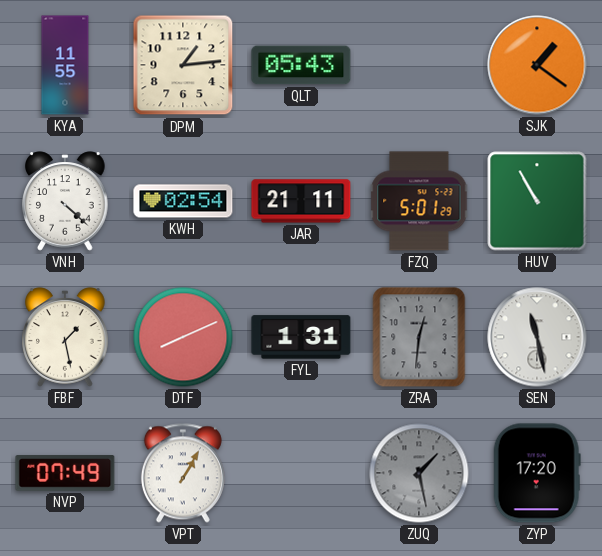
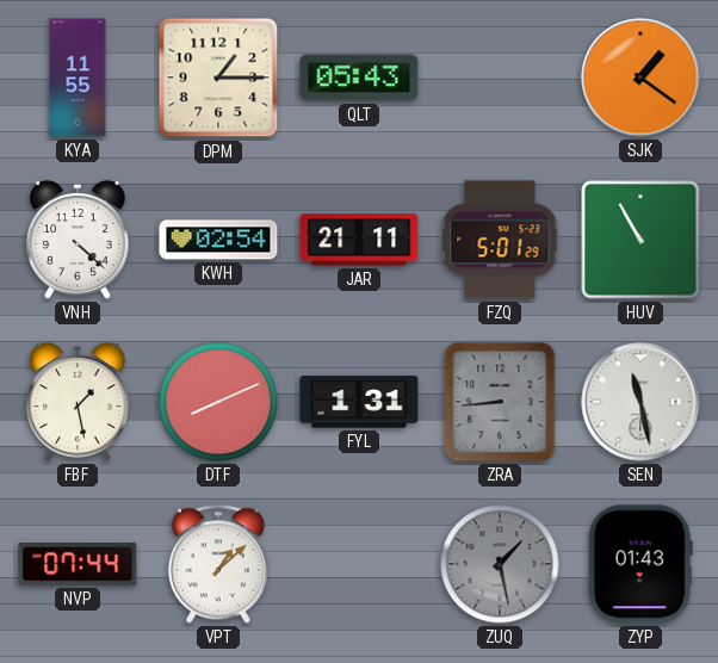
DPM: 1:14 -> 1:15
ZRA: 12:31 -> 8:44
NVP: 07:49 -> 07:44
VPT: 1:05 -> 1:08
ZYP: 17:20 -> 01:43
